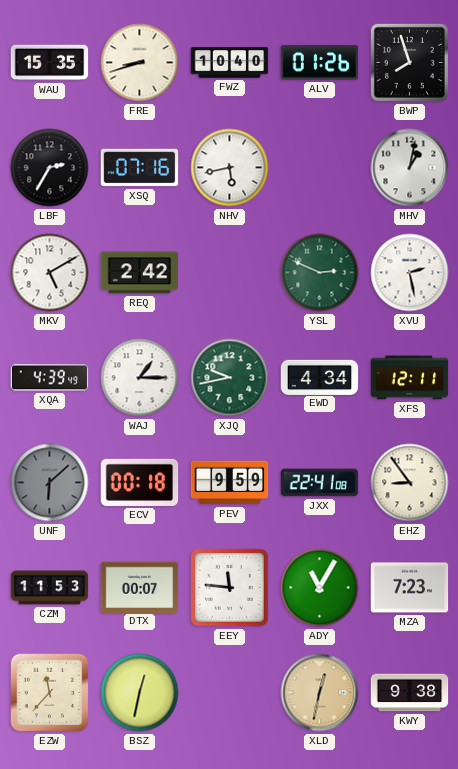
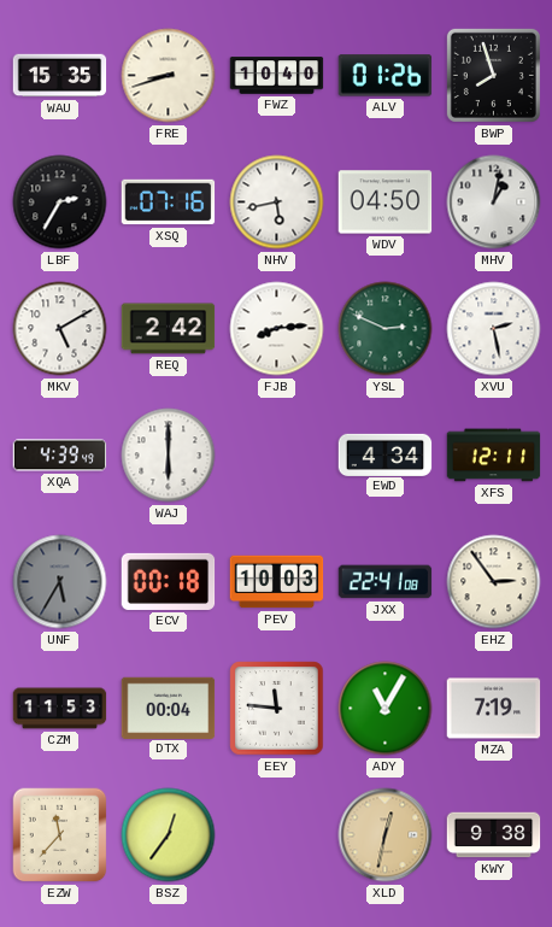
WDV: none -> 04:50
FJB: none -> 8:14
WAJ: 1:15 -> 6:00
XJQ: 9:43 -> none
UNF: 6:08 -> 5:35
PEV: 9:59 -> 10:03
EHZ: 8:54 -> 2:54
DTX: 00:07 -> 00:04
MZA: 7:23 -> 7:19
BSZ: 12:32 -> 12:36
